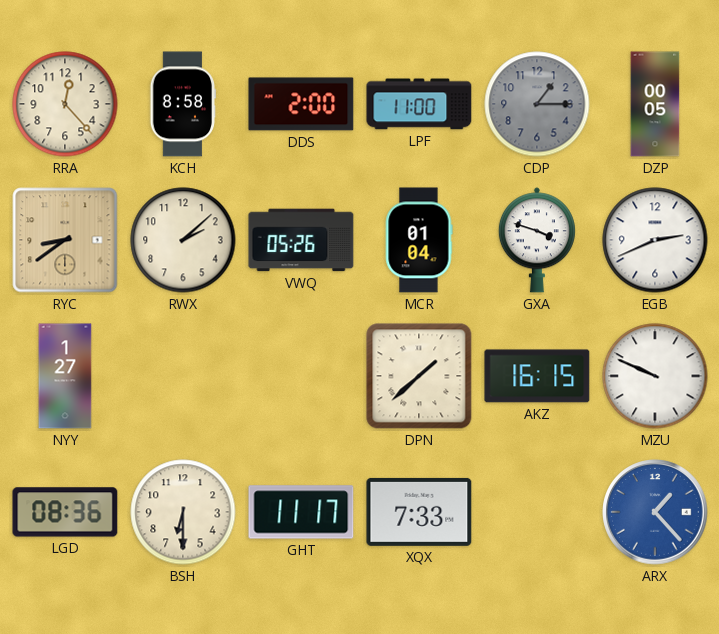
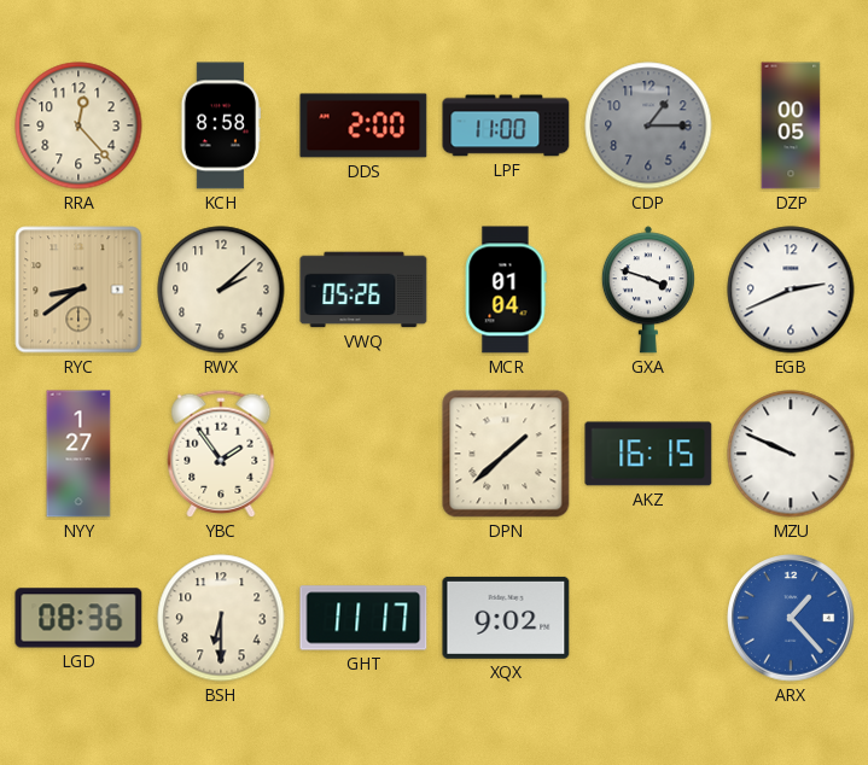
YBC: none -> 1:54
XQX: 7:33 -> 9:02
